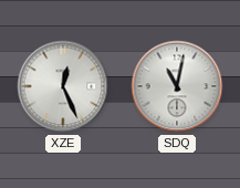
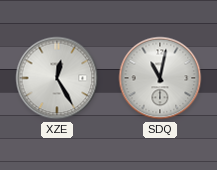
XZE: 12:26 -> 12:25
